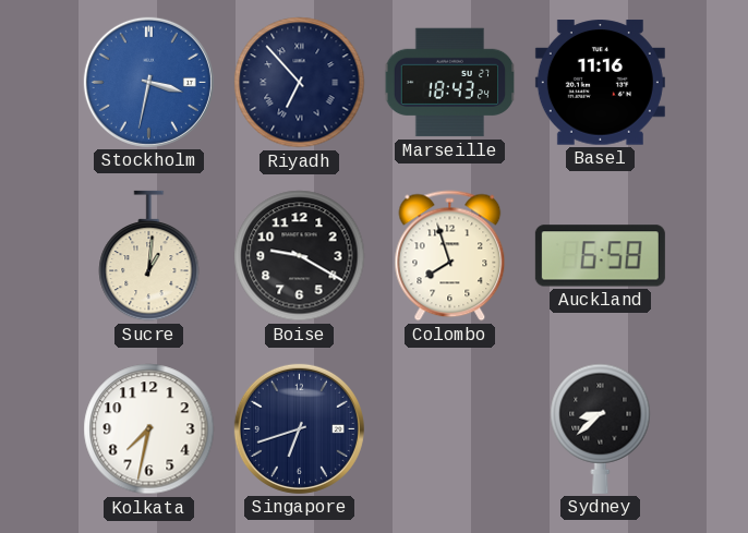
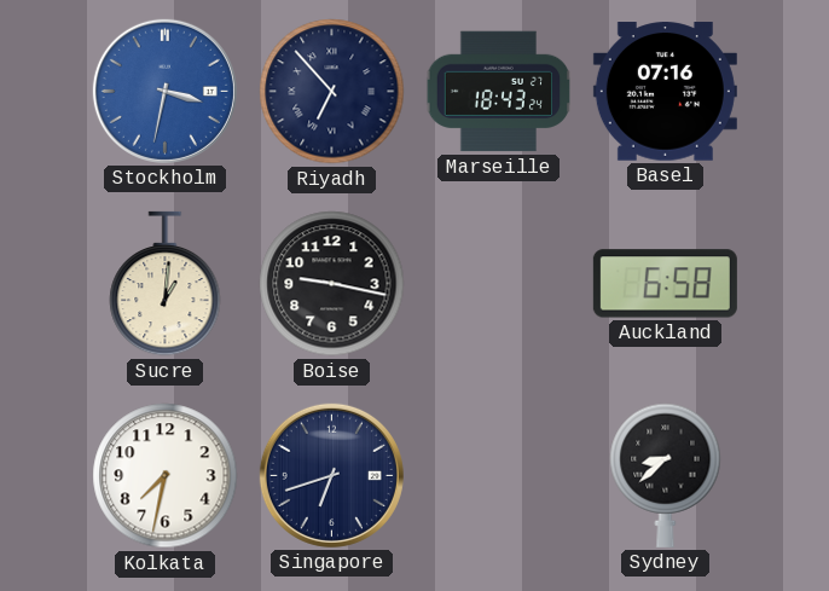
Basel: 11:16 -> 07:16
Boise: 9:20 -> 9:17
Colombo: 7:57 -> none
